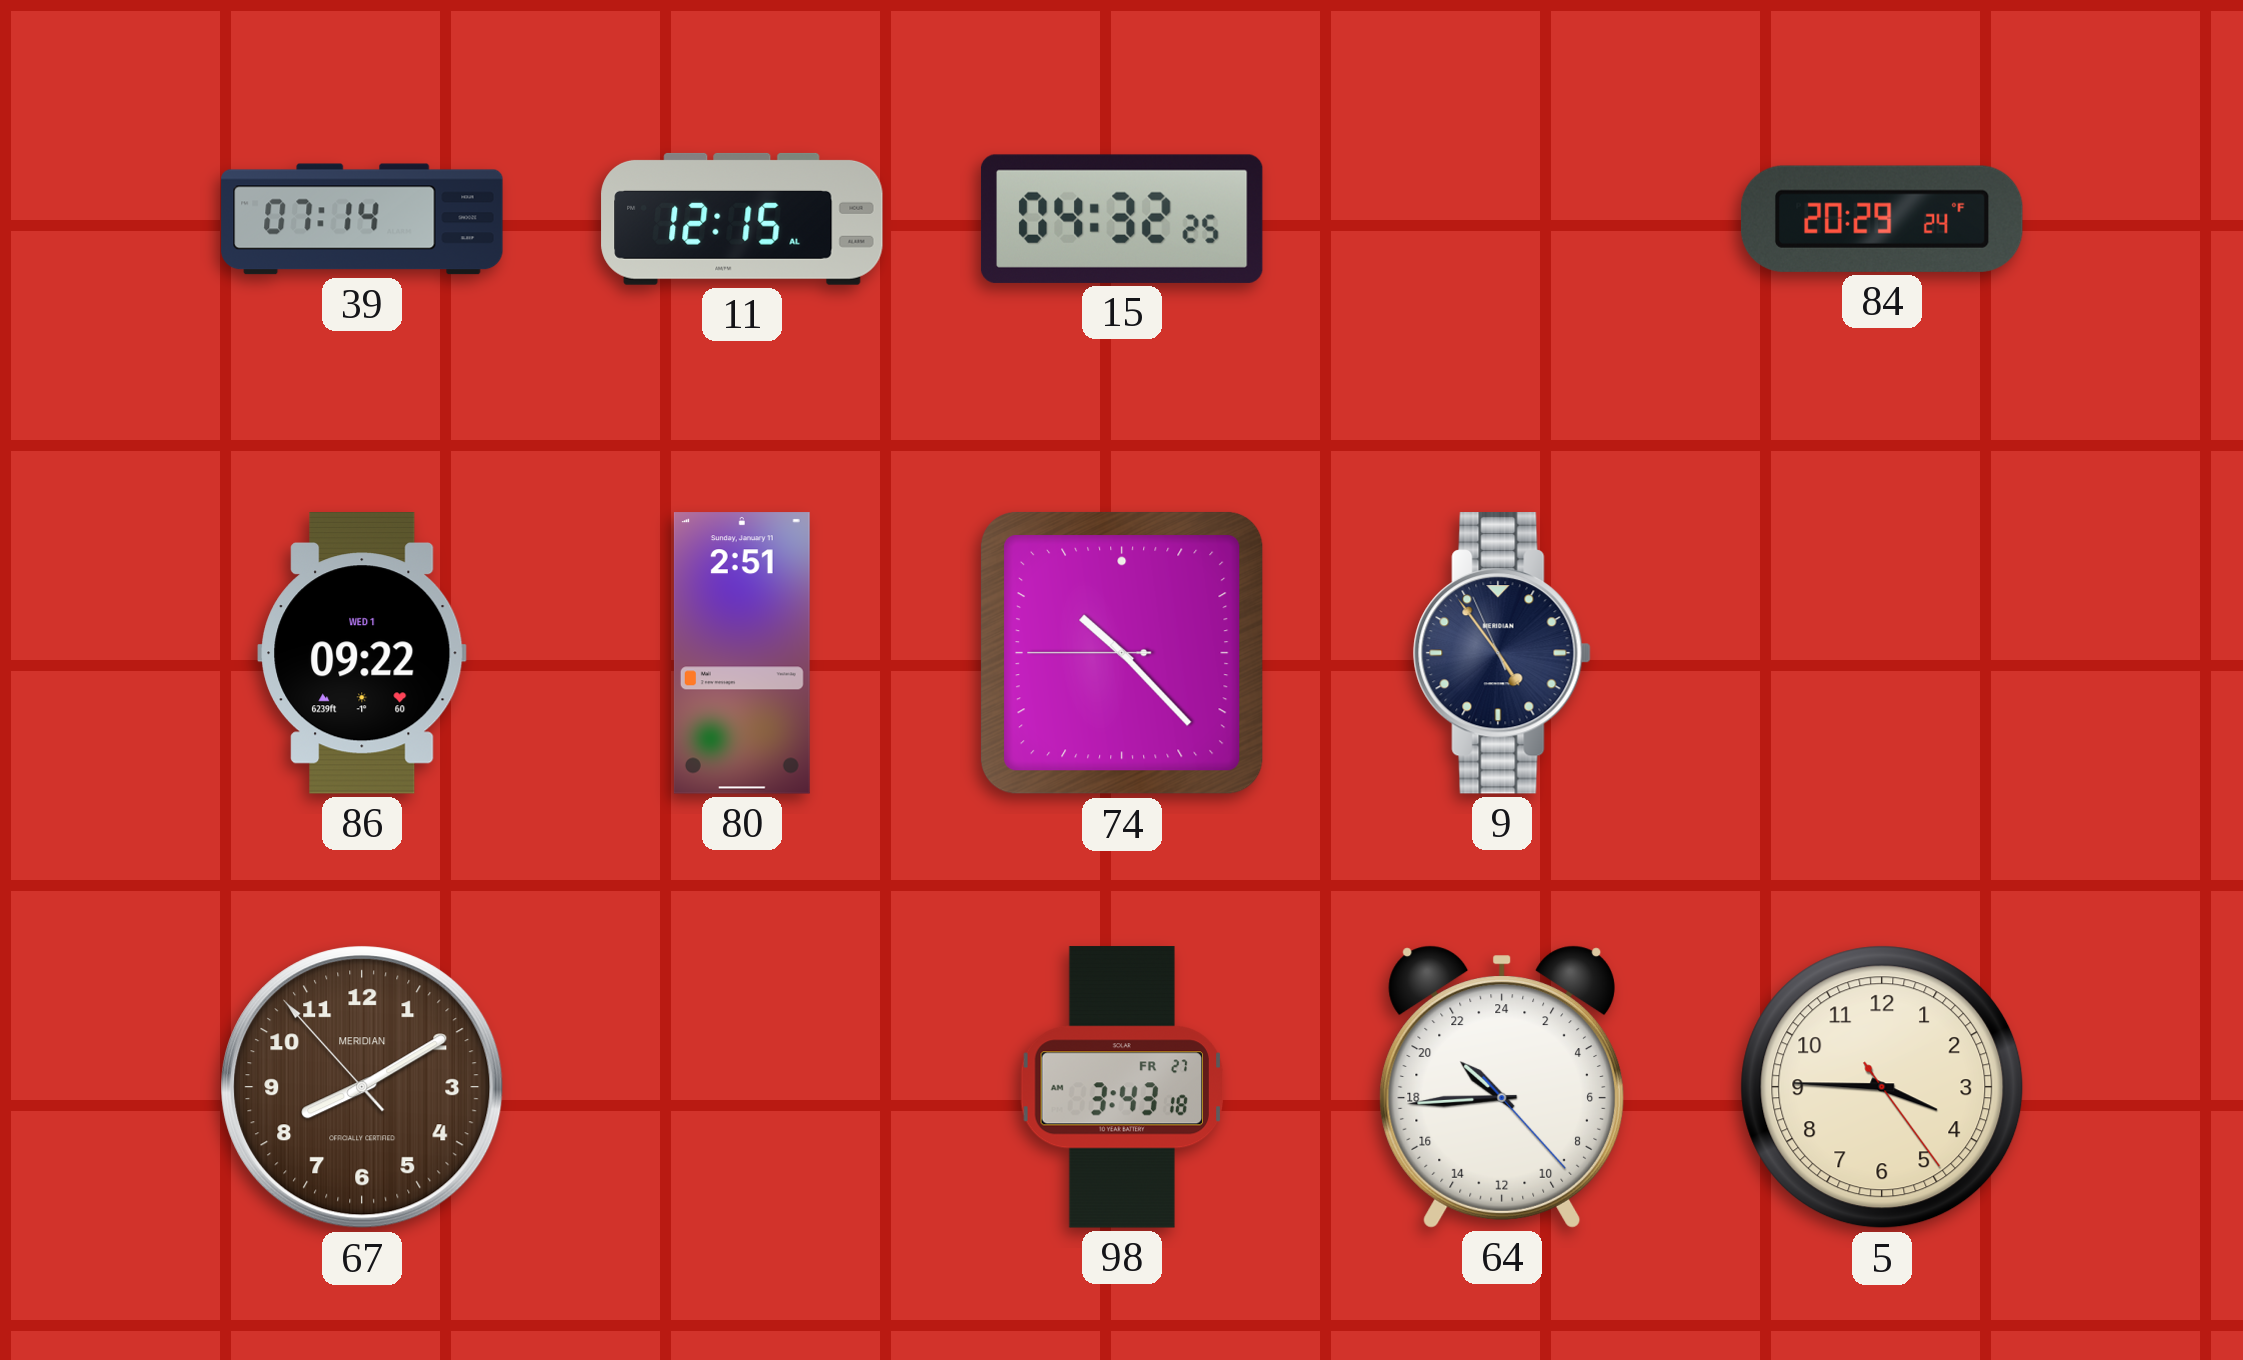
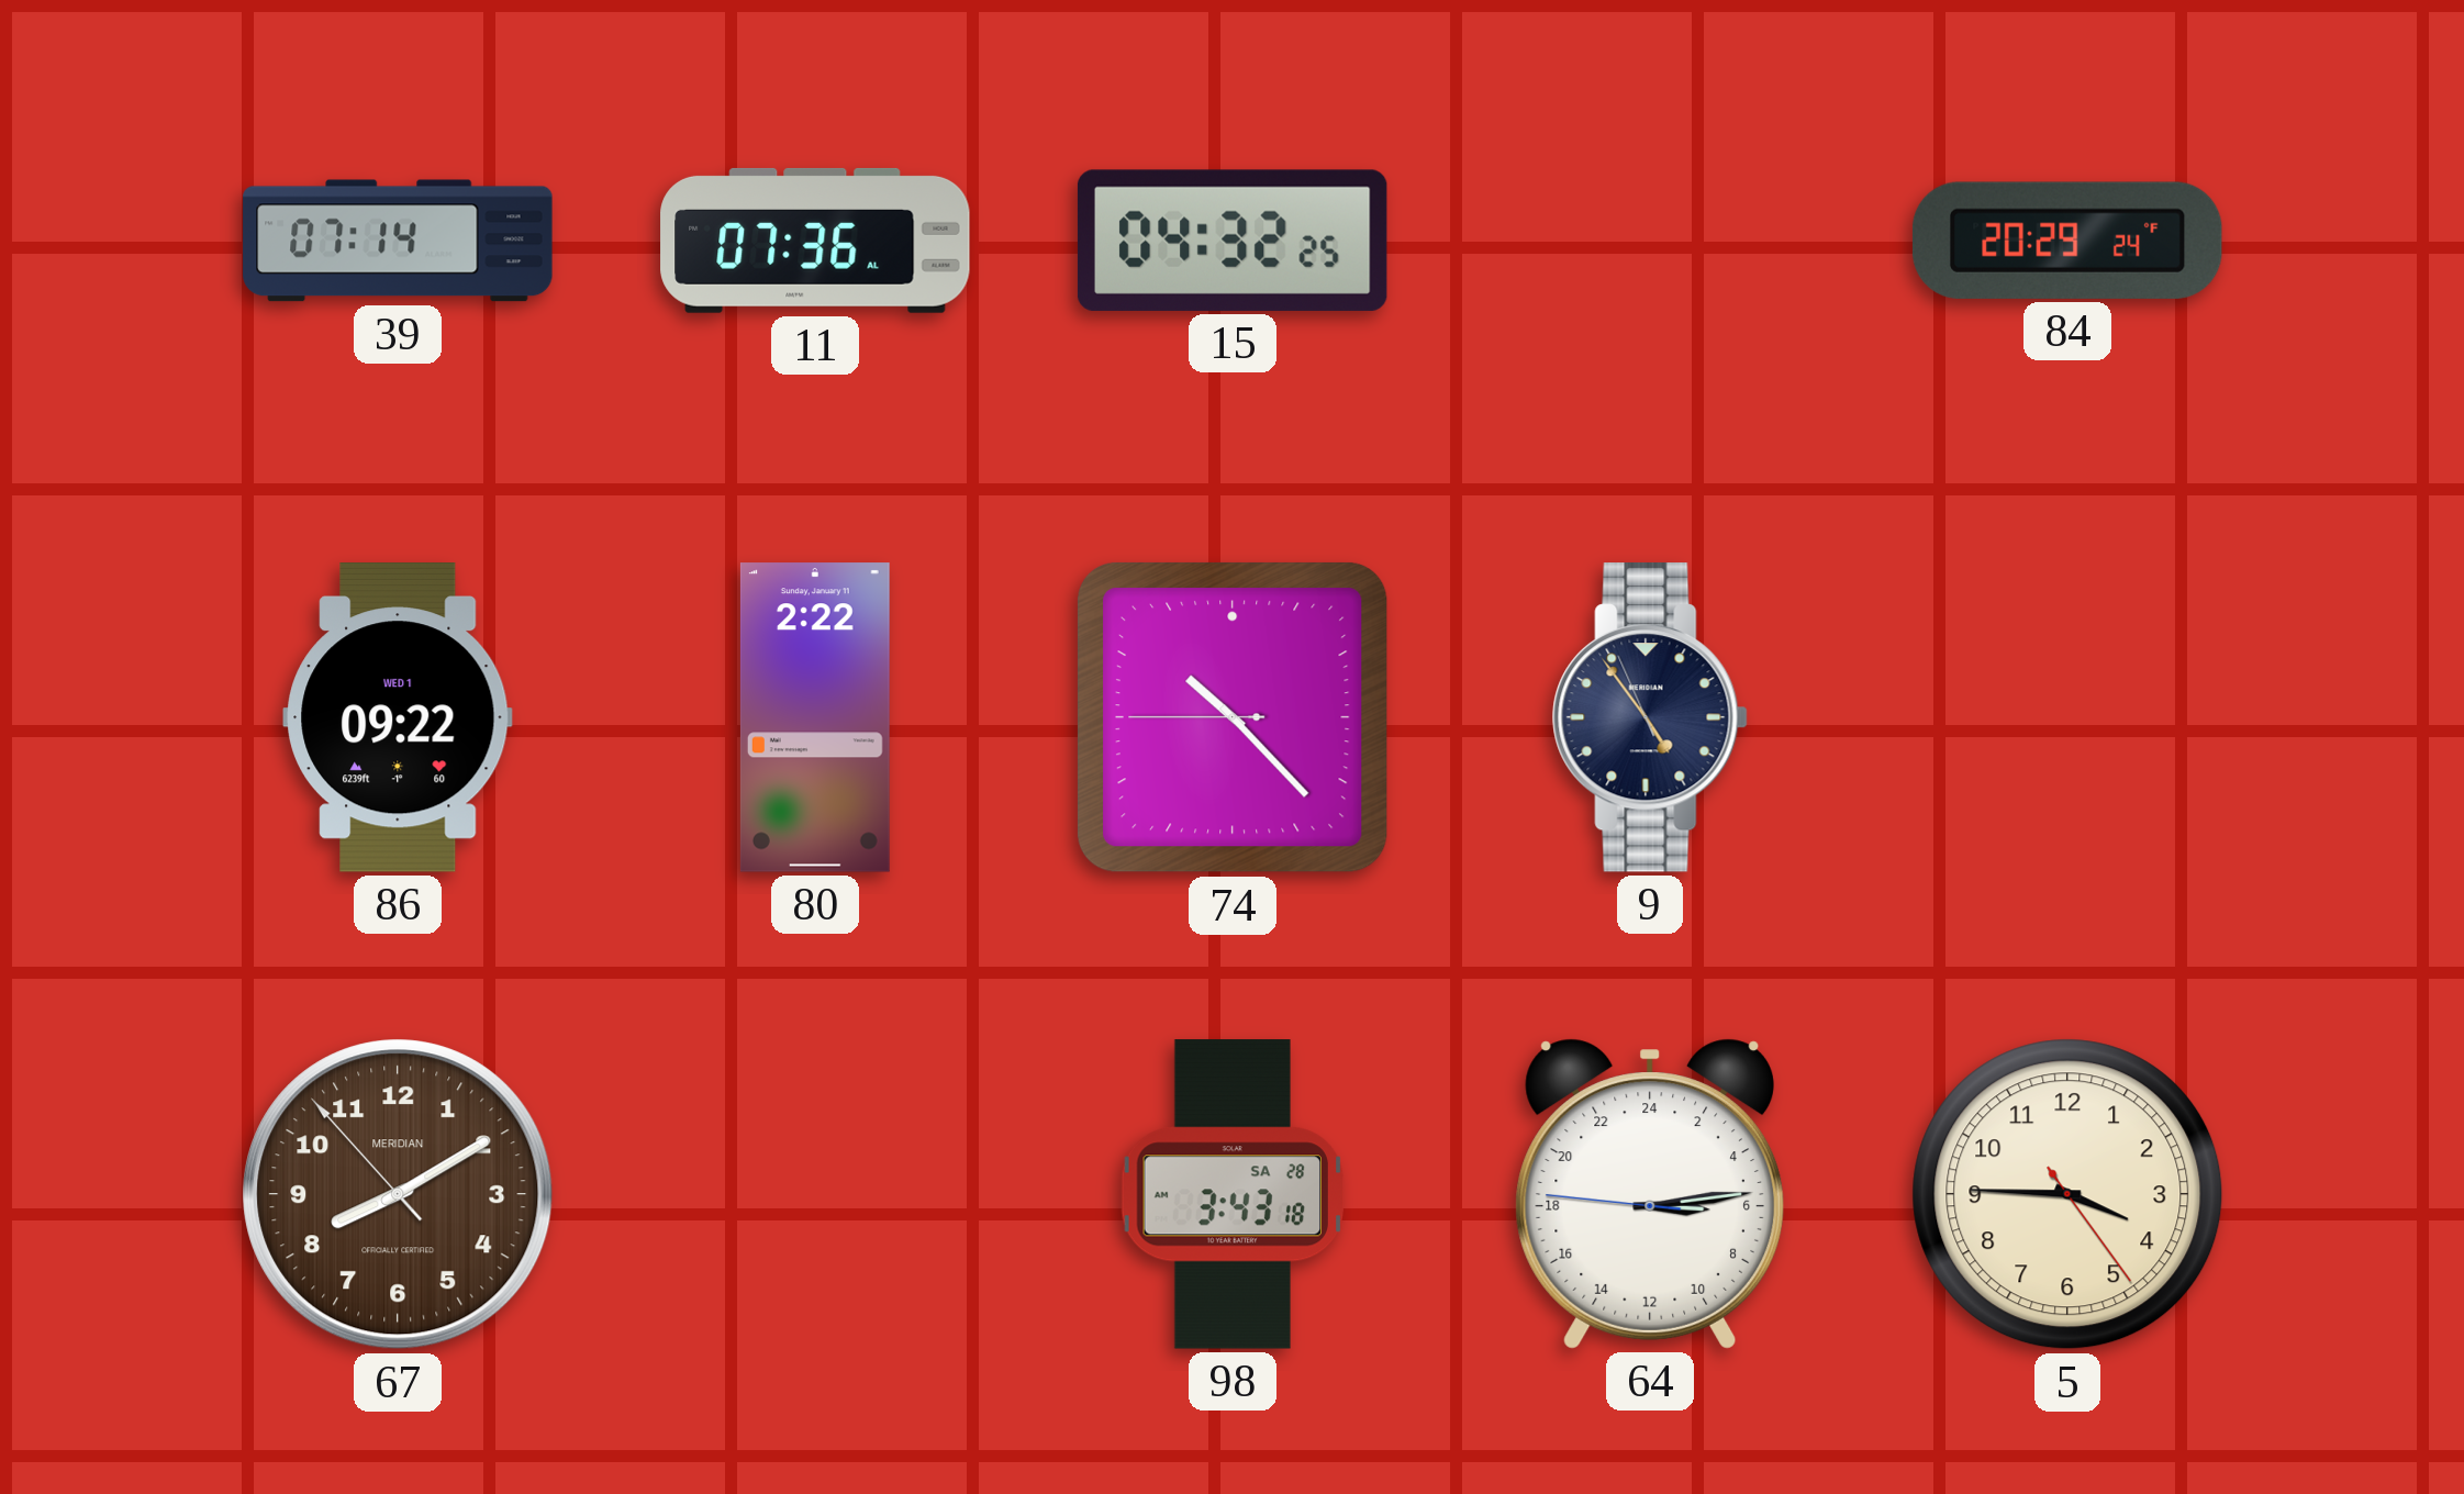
11: 12:15 -> 07:36
80: 2:51 -> 2:22
98 date: FR 27 -> SA 28
64: 20:44 -> 6:13
